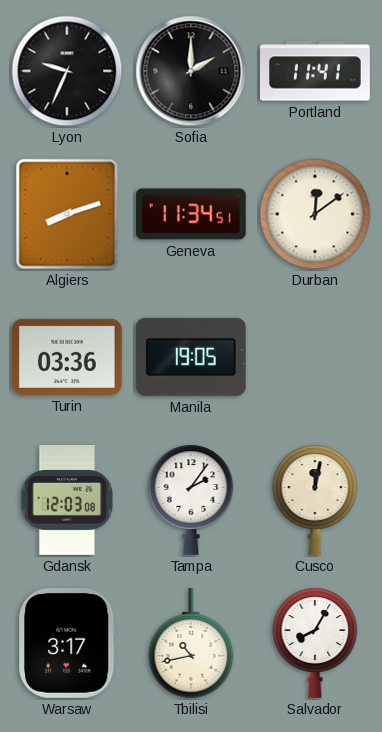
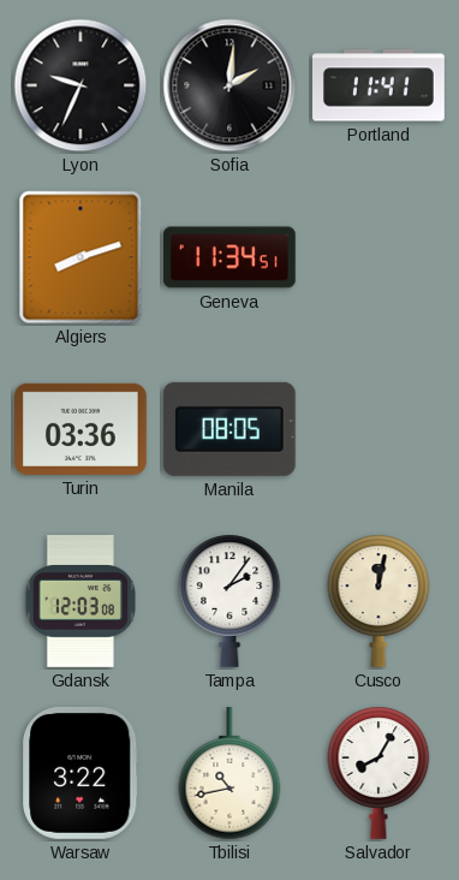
Sofia: 2:00 -> 2:01
Durban: 12:09 -> none
Manila: 19:05 -> 08:05
Warsaw: 3:17 -> 3:22
